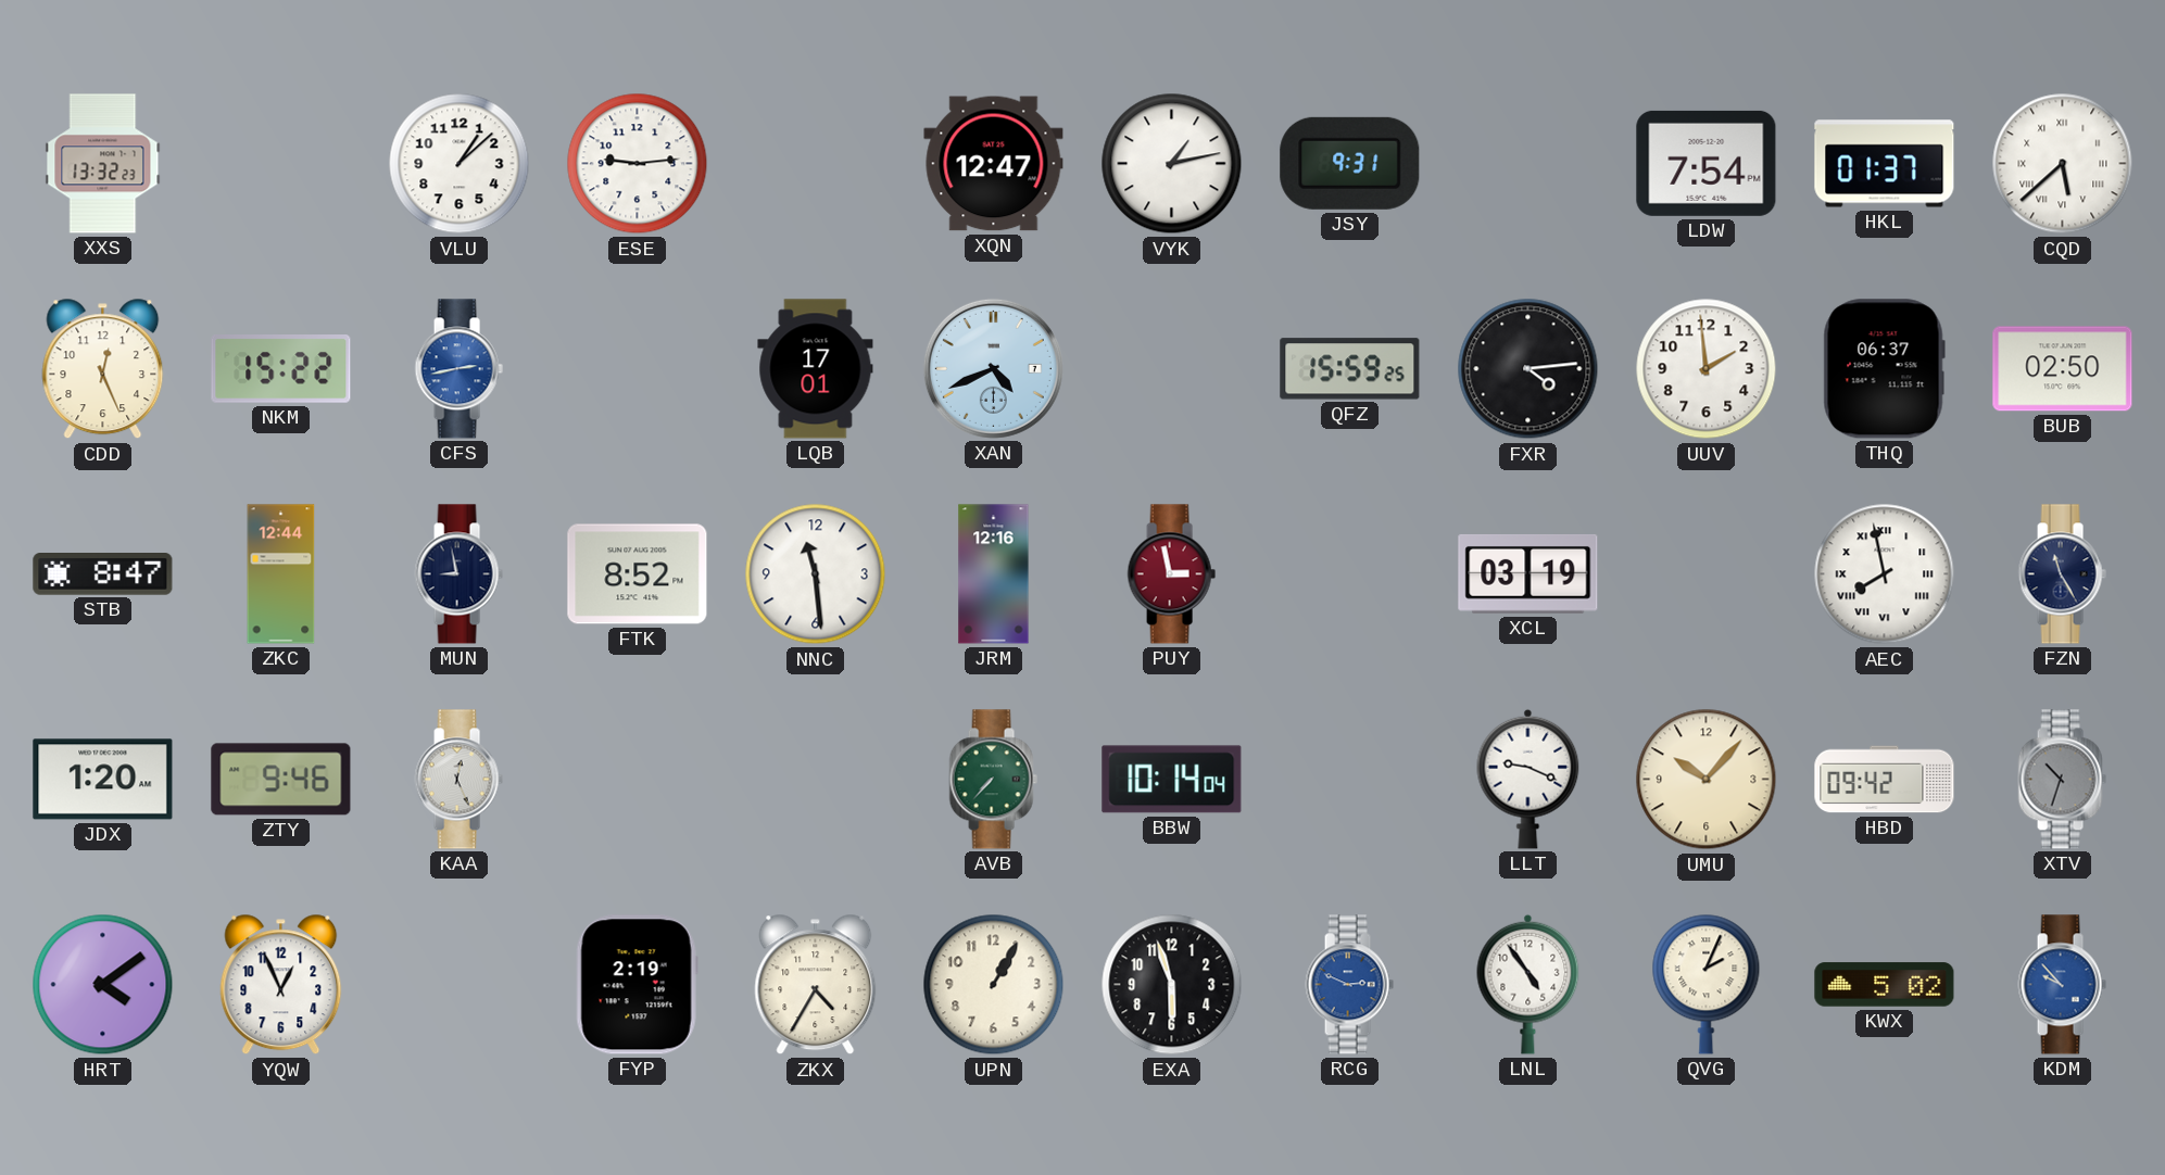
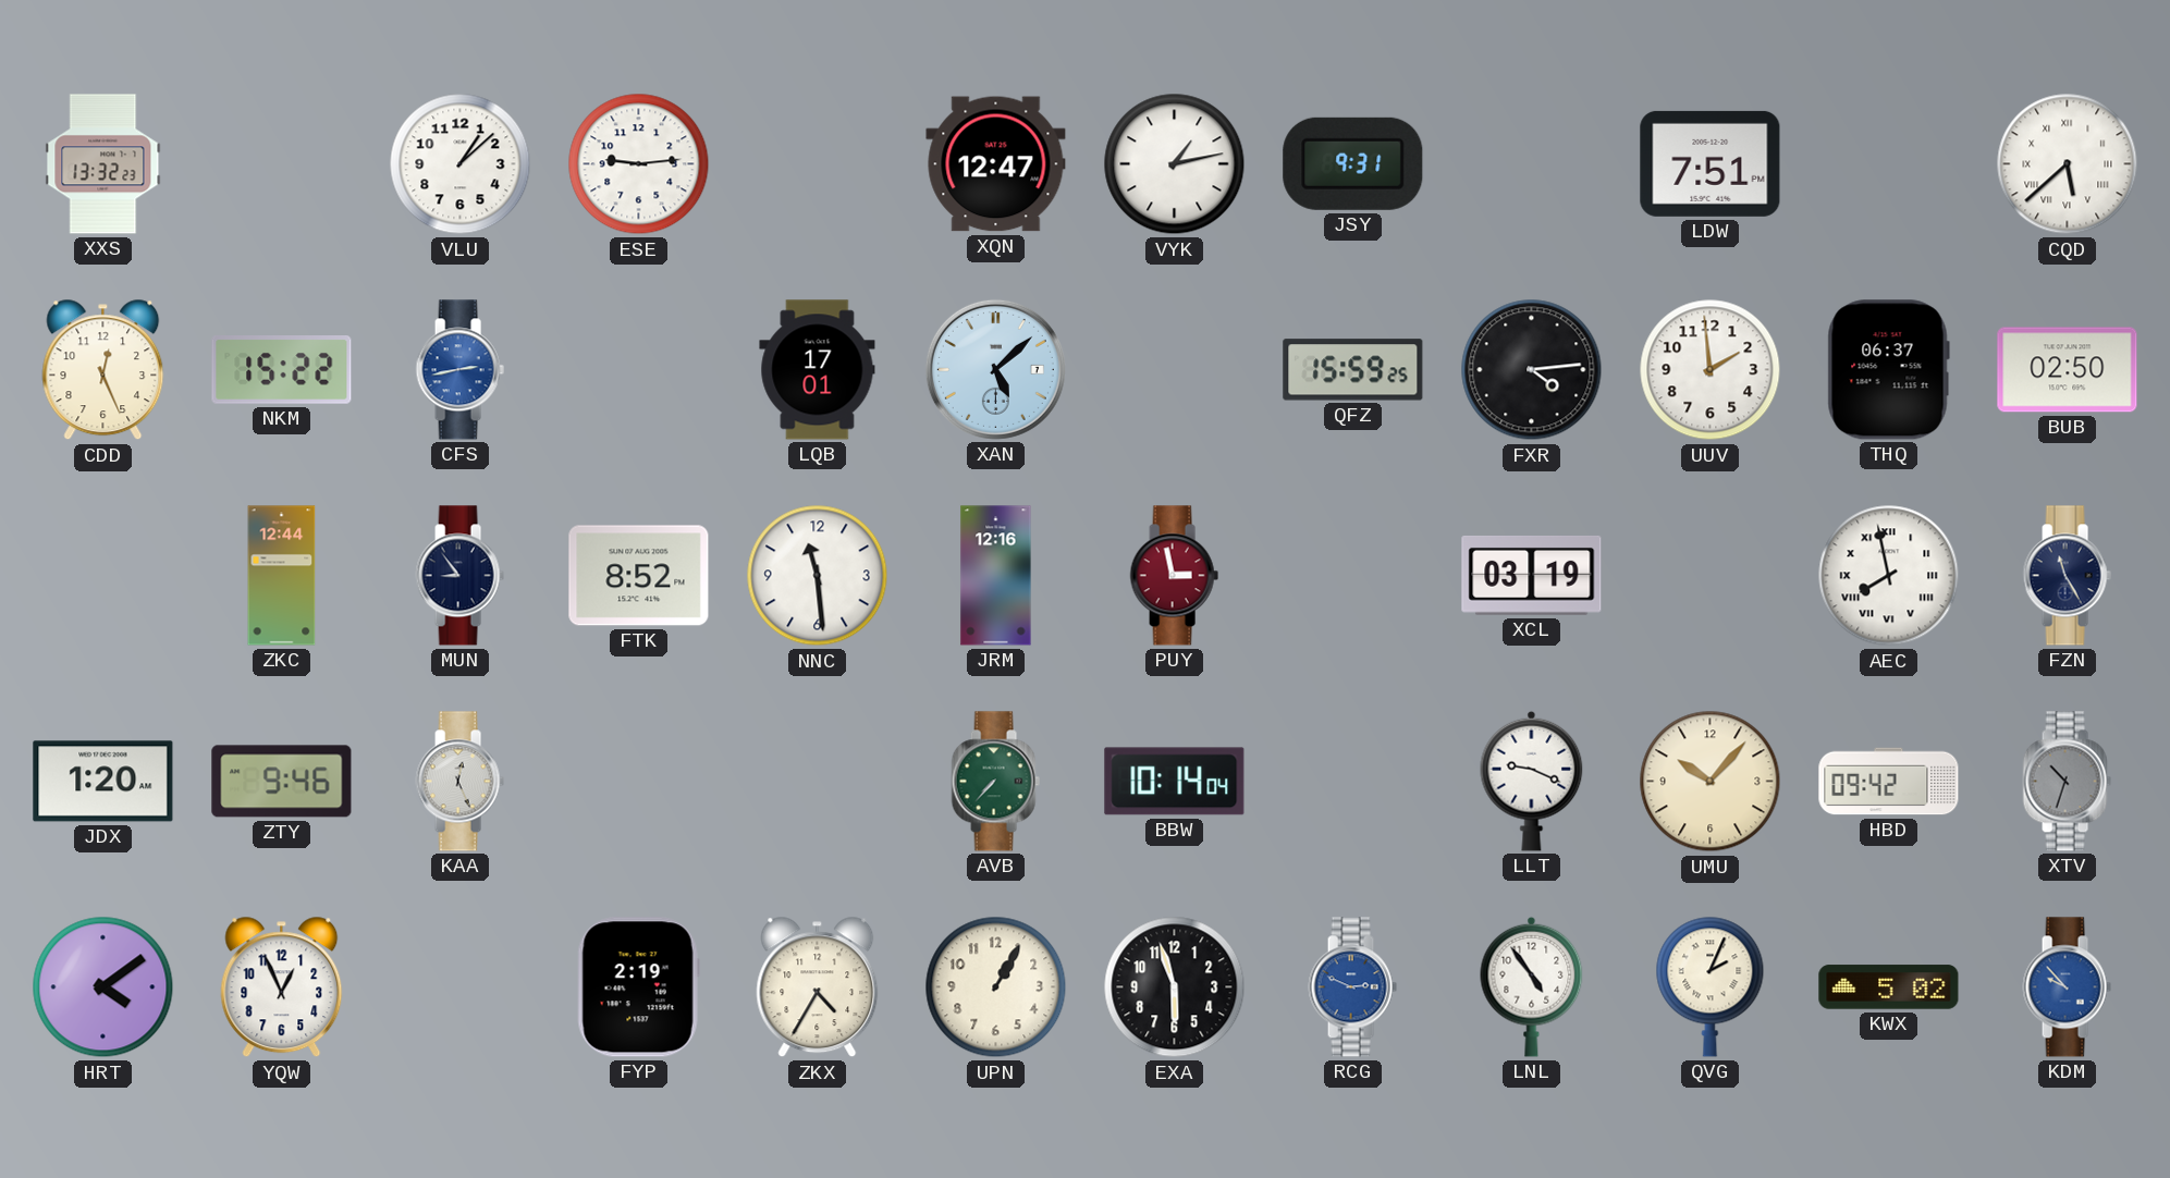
LDW: 7:54 -> 7:51
HKL: 01:37 -> none
XAN: 4:41 -> 5:08
STB: 8:47 -> none
MUN: 8:58 -> 8:54
